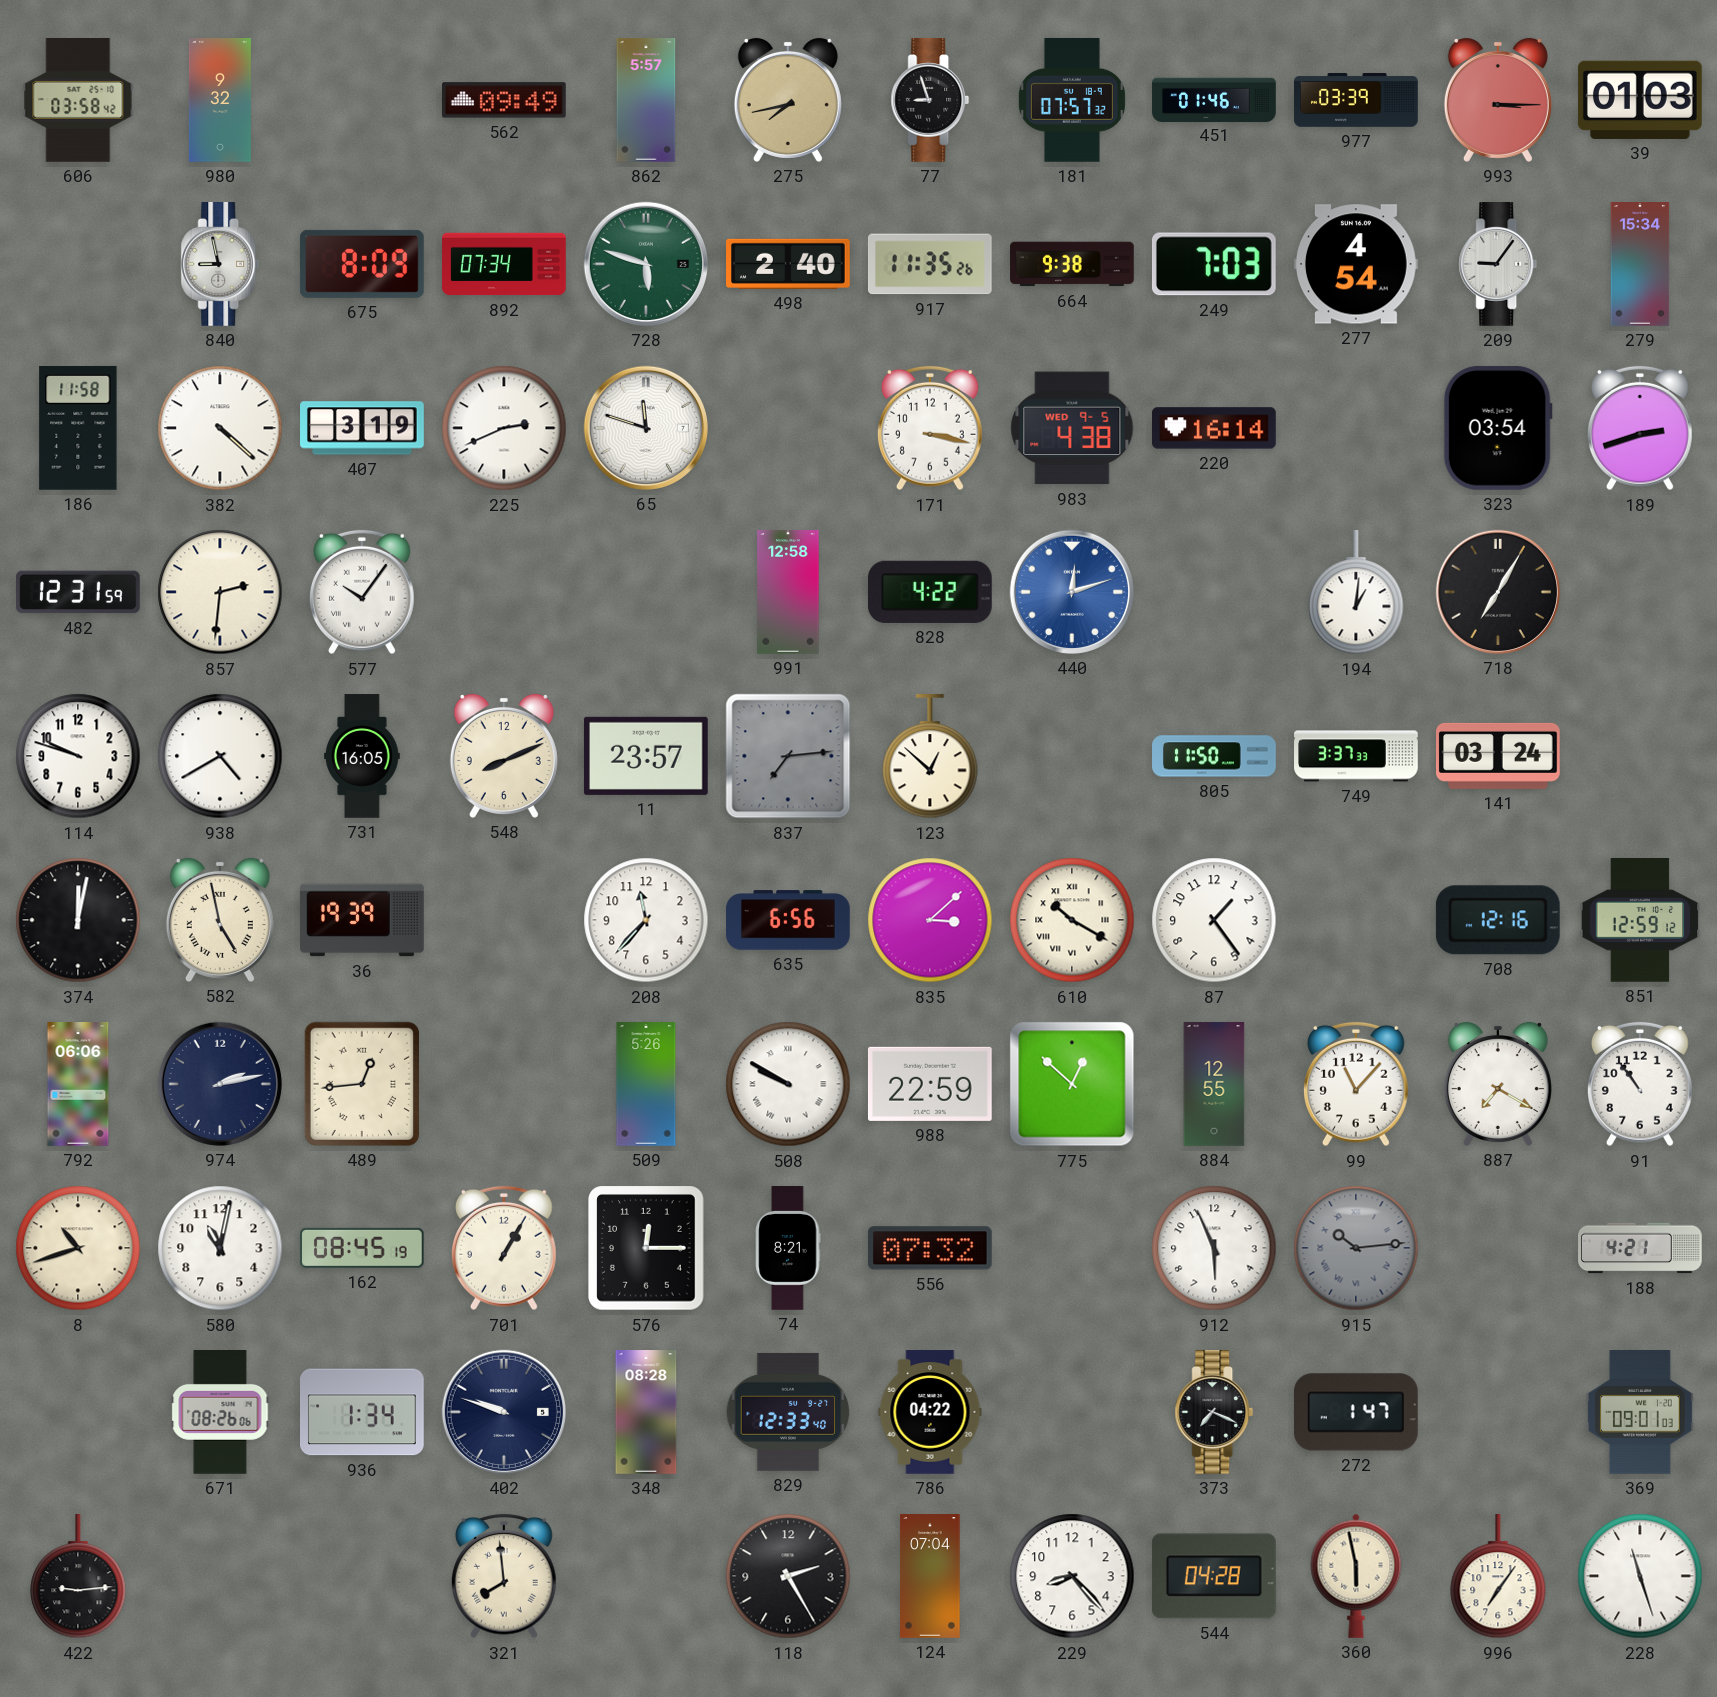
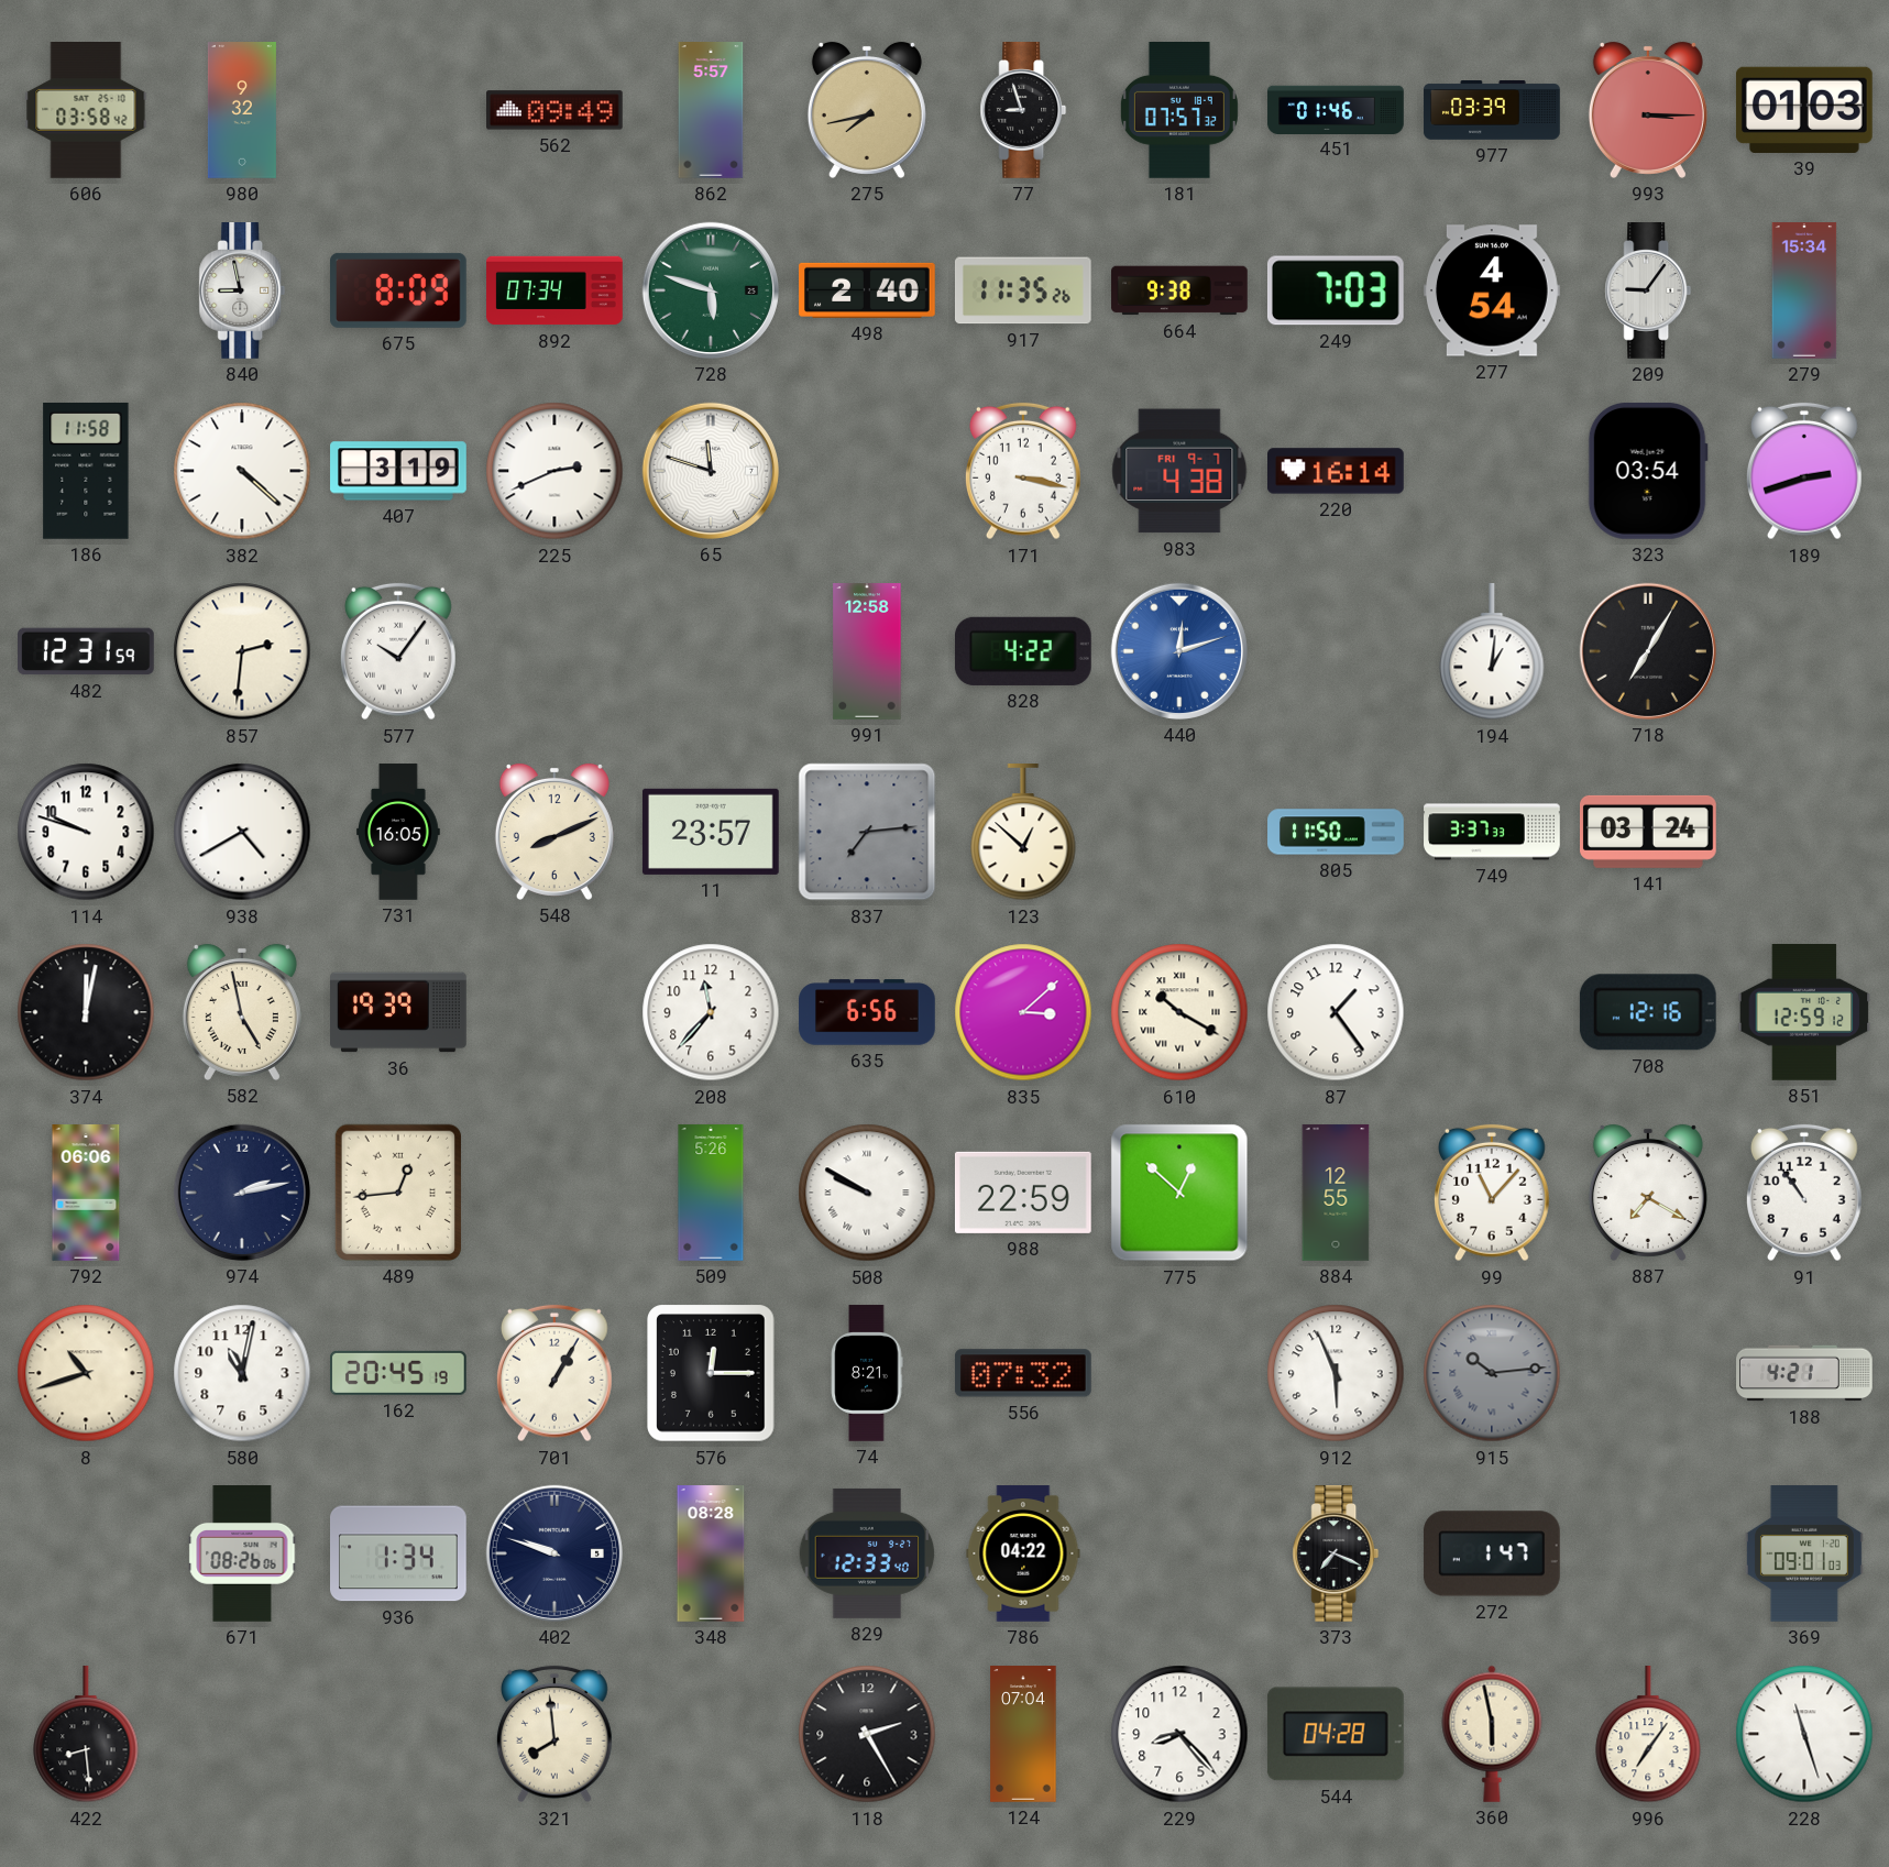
983 date: WED 9-5 -> FRI 9-7
162: 08:45 -> 20:45
422: 9:14 -> 8:29
